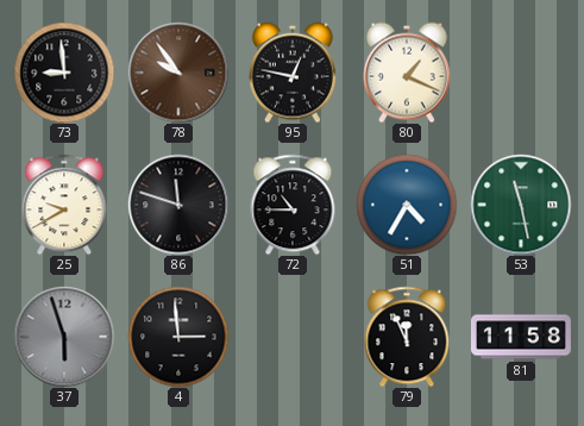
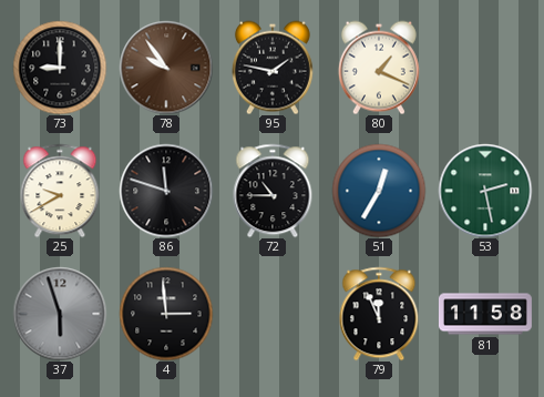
73: 8:59 -> 9:00
95: 12:47 -> 1:47
51: 4:35 -> 12:35
53: 11:28 -> 2:28
